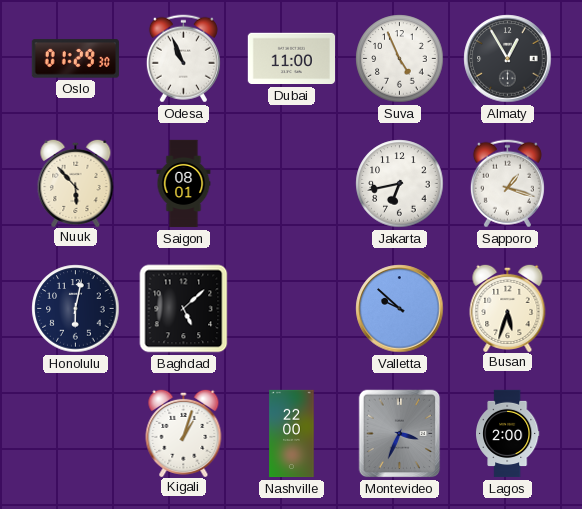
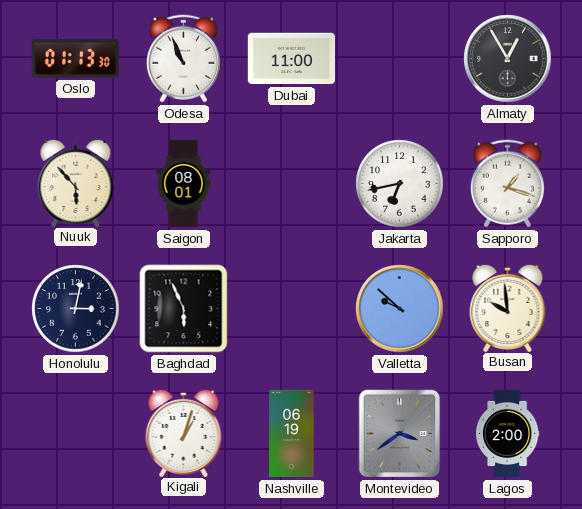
Oslo: 01:29 -> 01:13
Suva: 4:56 -> none
Honolulu: 6:02 -> 3:02
Baghdad: 5:08 -> 5:56
Busan: 5:33 -> 9:59
Nashville: 22:00 -> 06:19
Montevideo: 3:34 -> 3:39
